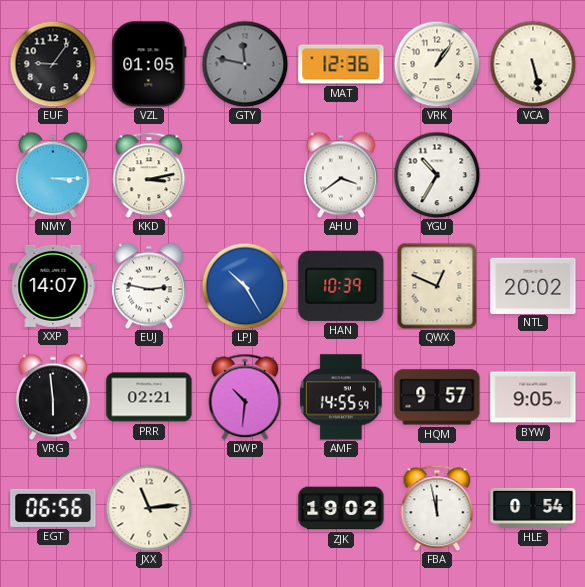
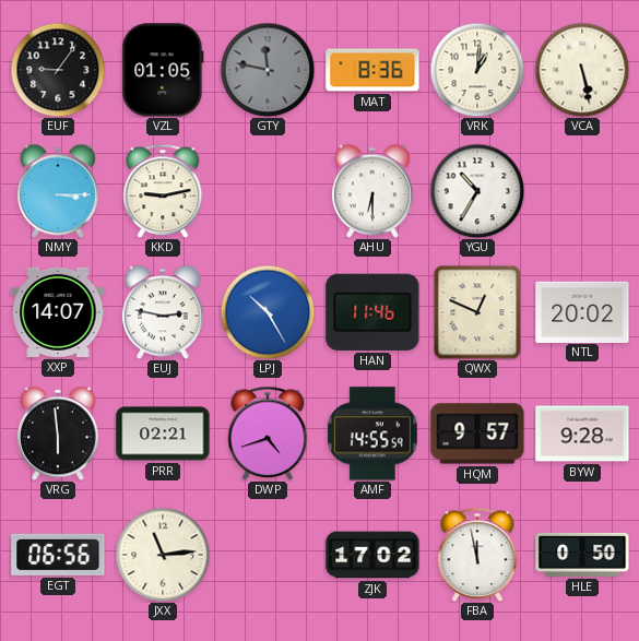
MAT: 12:36 -> 8:36
VRK: 1:06 -> 1:01
KKD: 3:13 -> 9:13
AHU: 3:39 -> 6:30
HAN: 10:39 -> 11:46
DWP: 10:31 -> 4:42
BYW: 9:05 -> 9:28
ZJK: 19:02 -> 17:02
HLE: 0:54 -> 0:50
